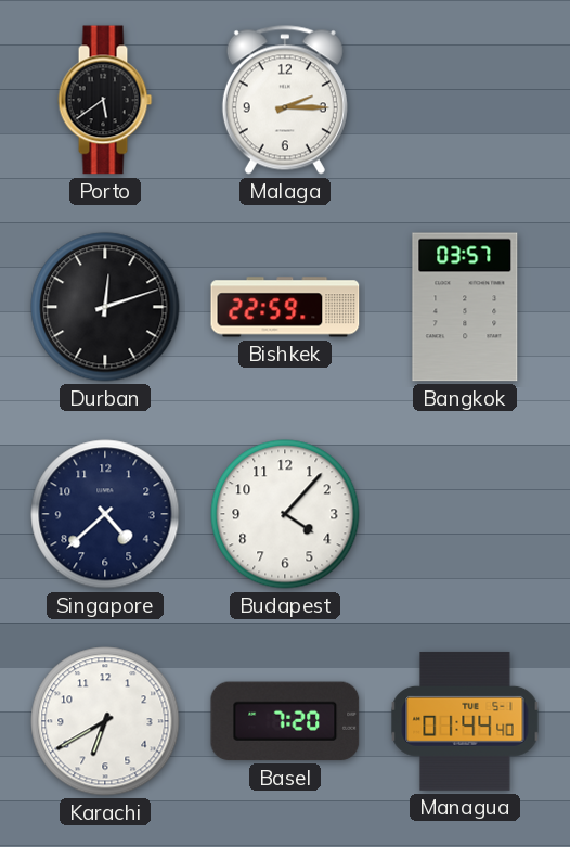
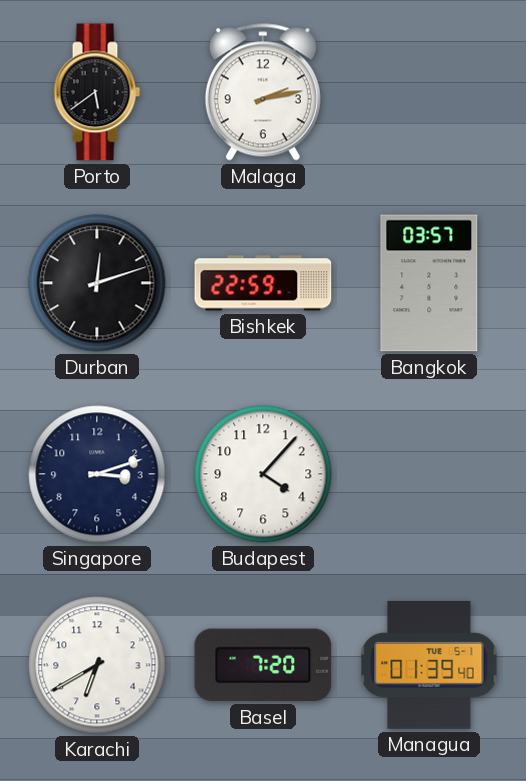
Malaga: 2:15 -> 2:13
Singapore: 4:38 -> 3:12
Managua: 01:44 -> 01:39
